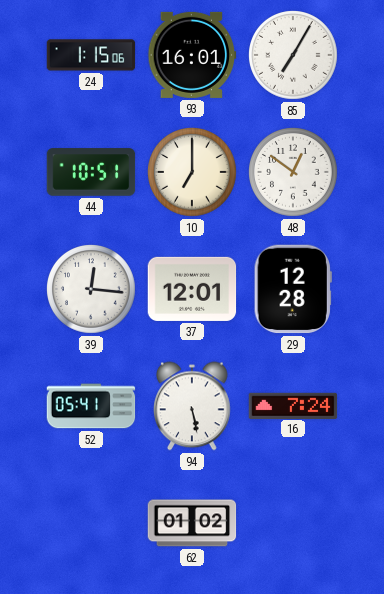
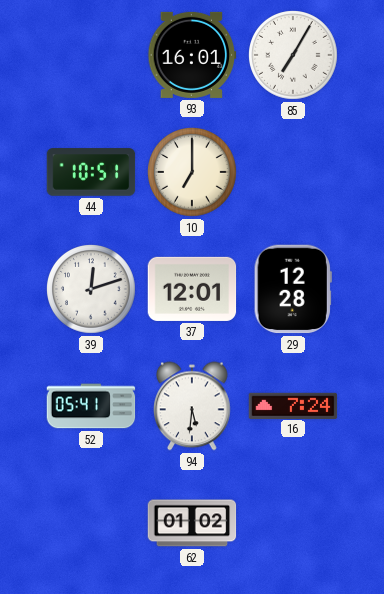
24: 1:15 -> none
48: 12:51 -> none
39: 12:16 -> 12:12
94: 5:28 -> 5:31
